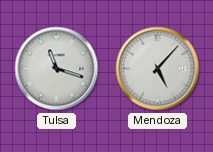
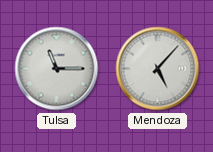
Tulsa: 11:18 -> 11:15
